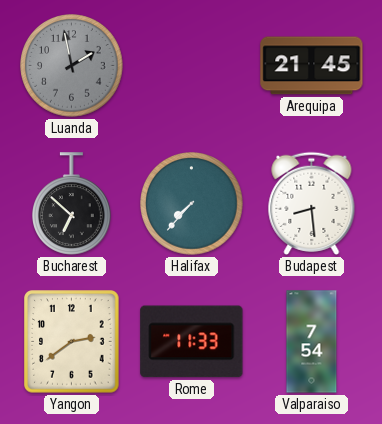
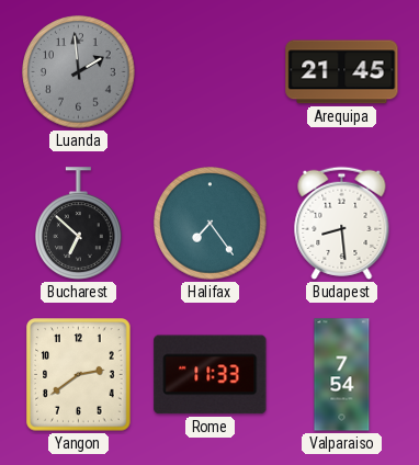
Luanda: 1:58 -> 1:59
Halifax: 7:37 -> 7:24
